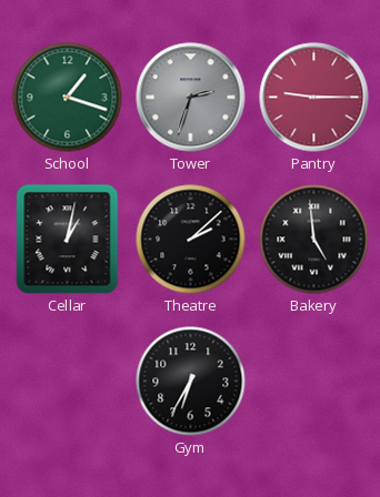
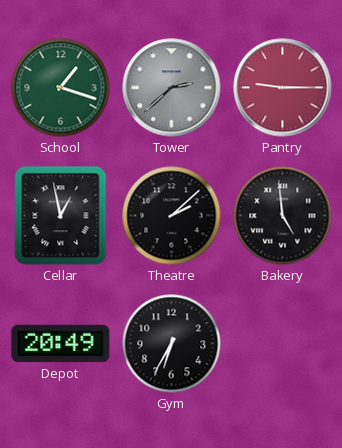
Tower: 2:33 -> 2:38
Cellar: 1:02 -> 12:58
Depot: none -> 20:49
